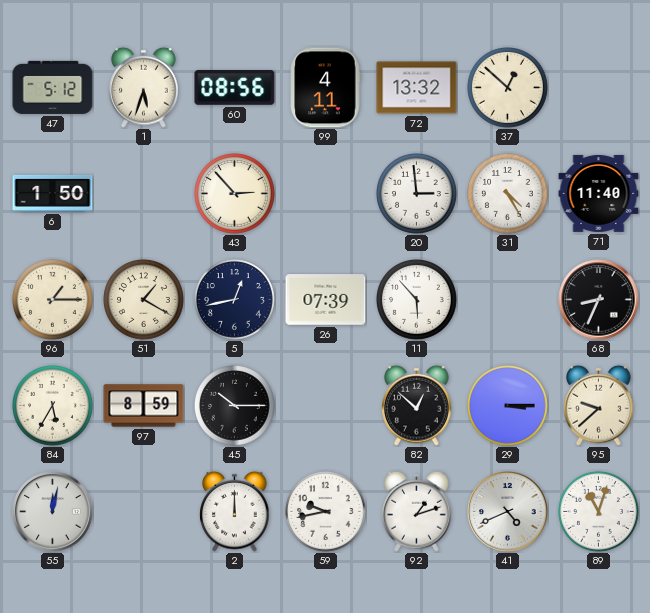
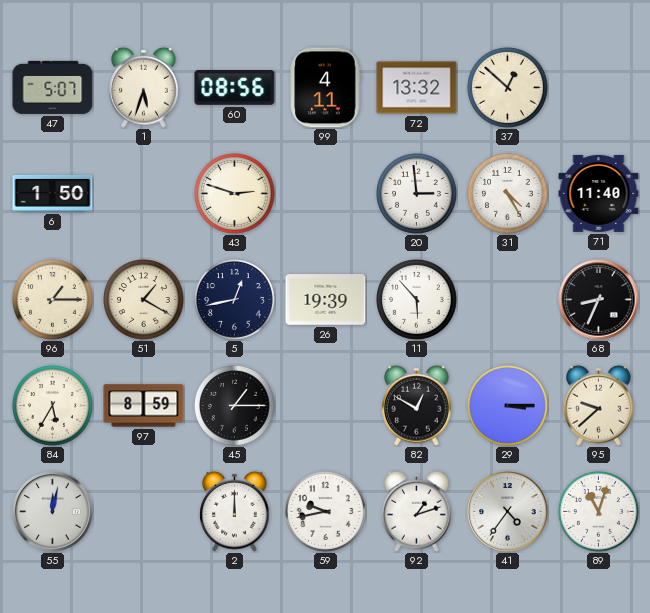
47: 5:12 -> 5:07
43: 2:53 -> 2:48
26: 07:39 -> 19:39
45: 10:15 -> 1:15
82: 12:52 -> 12:50
41: 4:41 -> 4:36
